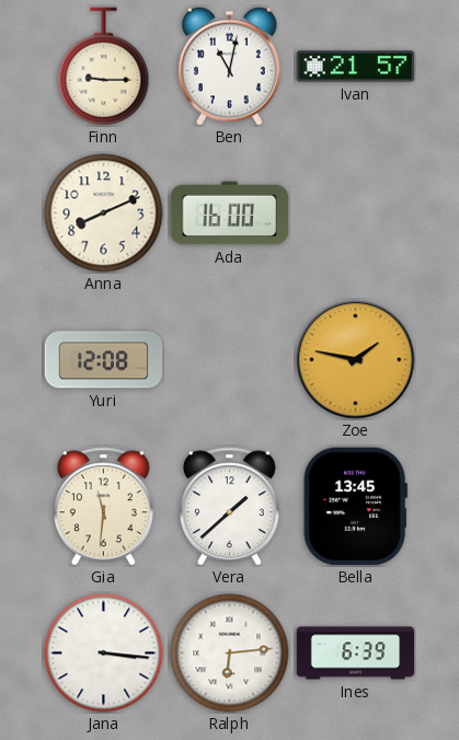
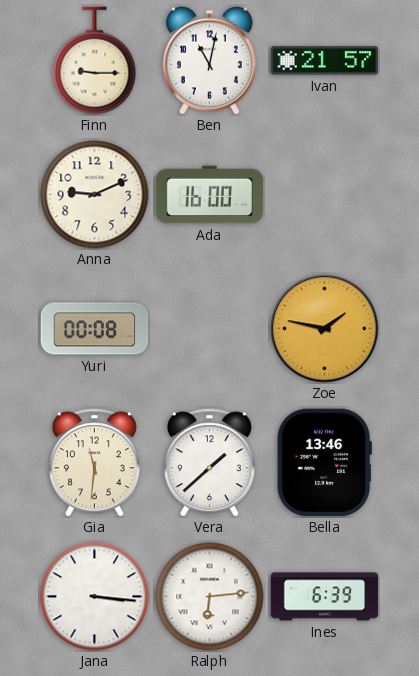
Anna: 8:11 -> 9:11
Yuri: 12:08 -> 00:08
Bella: 13:45 -> 13:46
